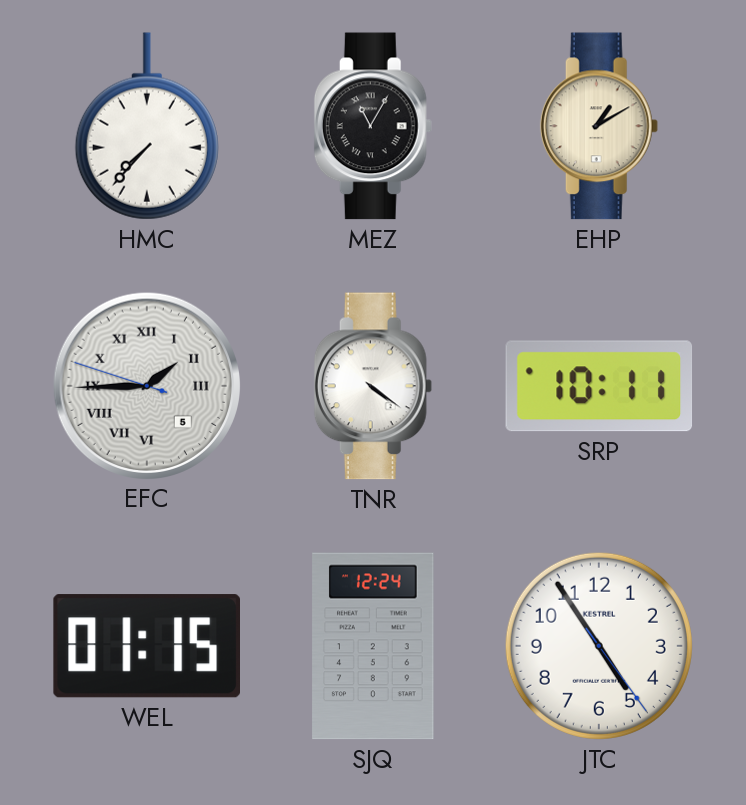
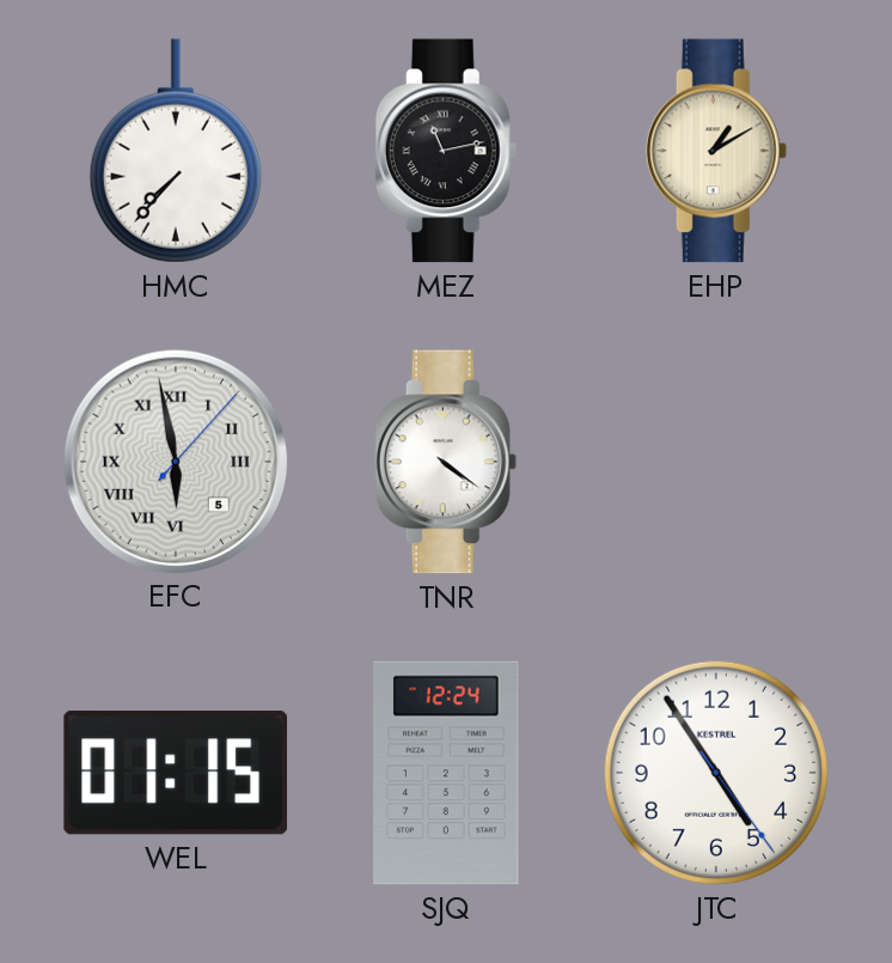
MEZ: 11:05 -> 11:13
EFC: 1:44 -> 5:58
SRP: 10:11 -> none
